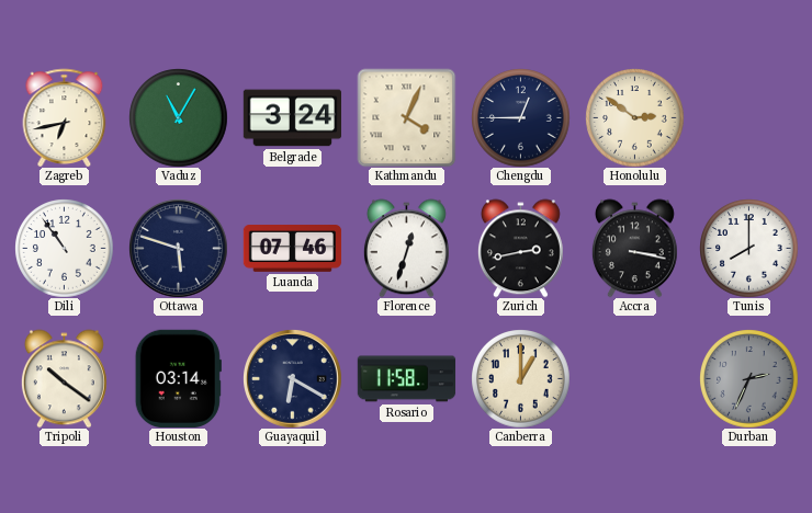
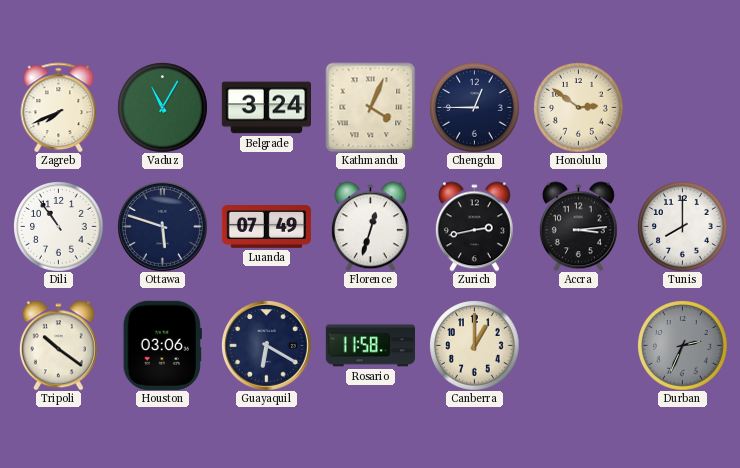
Zagreb: 6:43 -> 7:41
Luanda: 07:46 -> 07:49
Accra: 3:17 -> 3:14
Houston: 03:14 -> 03:06
